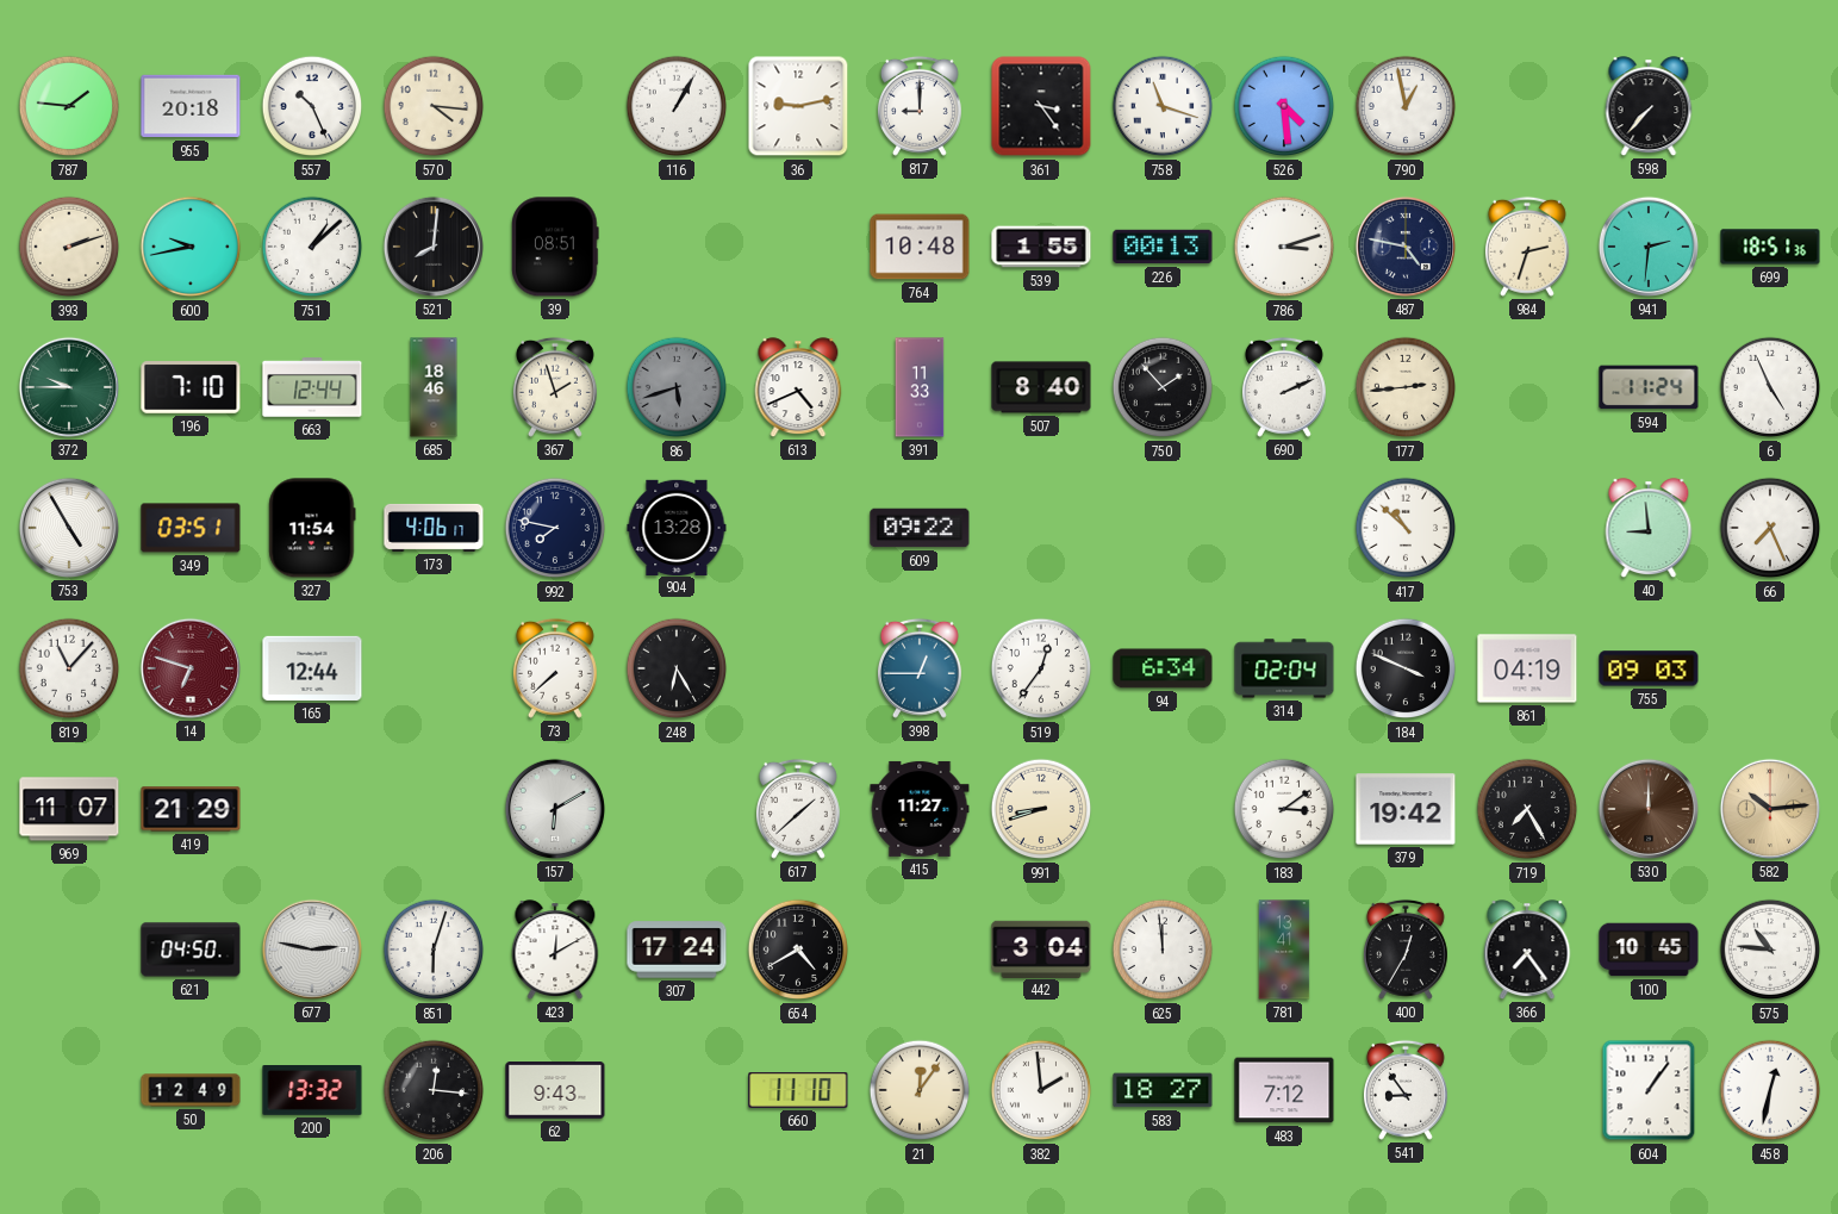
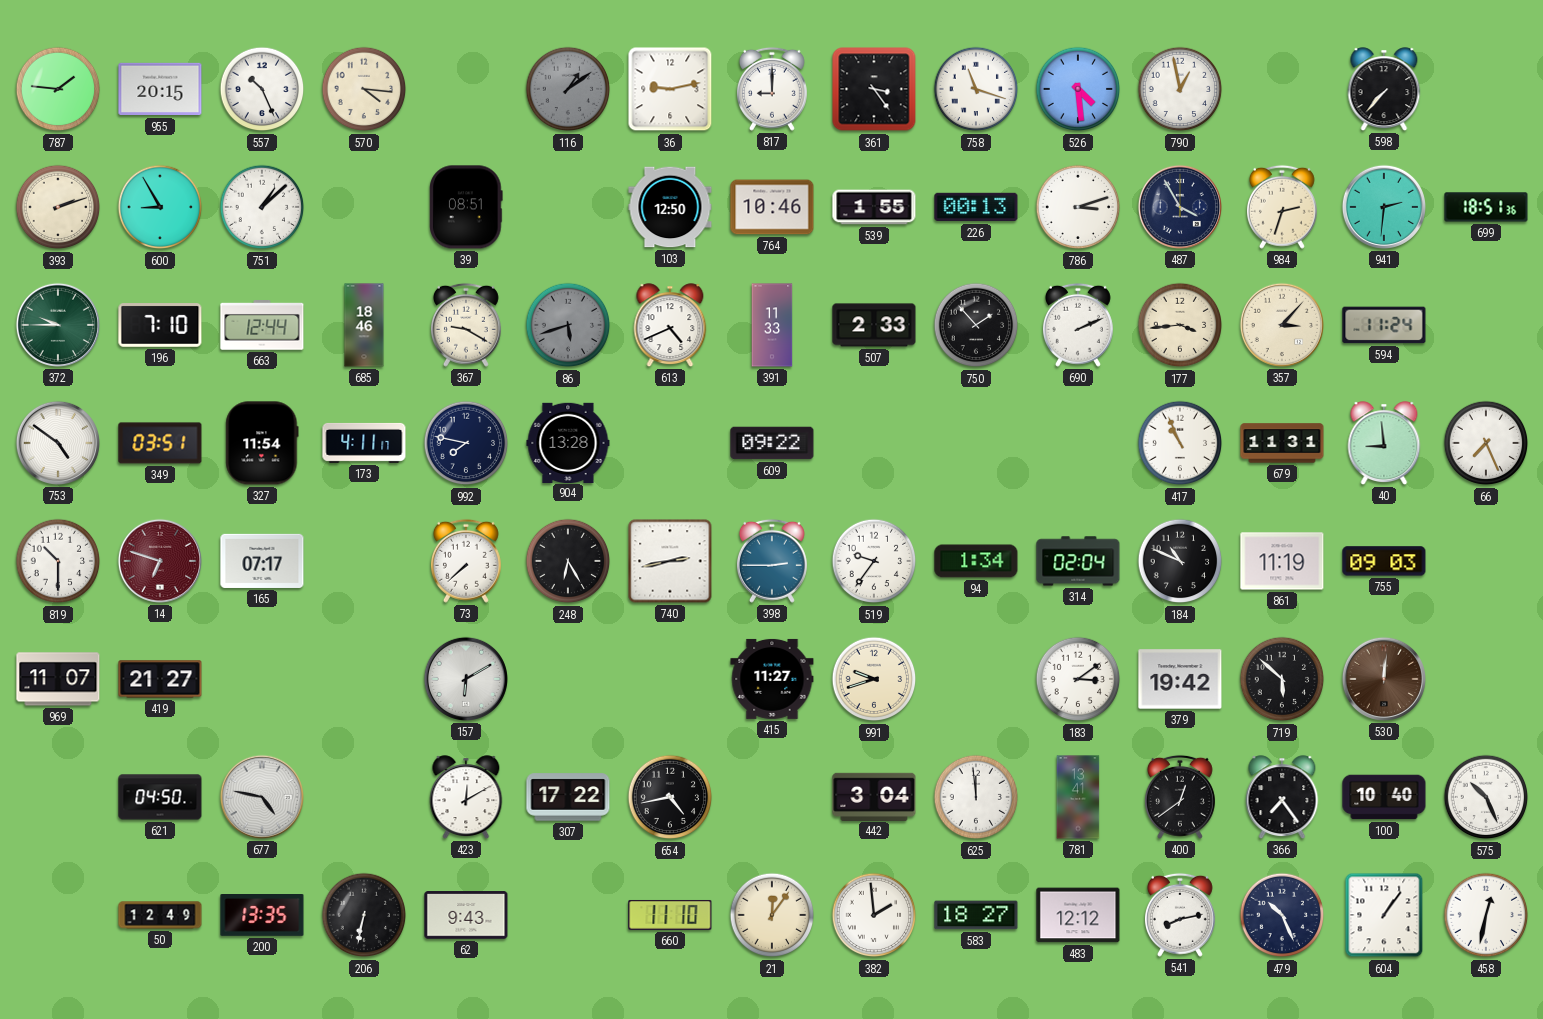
955: 20:18 -> 20:15
116: 1:05 -> 1:09
116 dial: white -> grey
600: 9:43 -> 8:55
521: 8:01 -> none
103: none -> 12:50
764: 10:48 -> 10:46
487: 4:47 -> 3:55
367: 1:57 -> 9:20
507: 8:40 -> 2:33
177: 2:44 -> 3:44
357: none -> 3:07
6: 4:56 -> none
753: 4:55 -> 4:51
173: 4:06 -> 4:11
417: 10:52 -> 10:56
679: none -> 11:31
819: 11:07 -> 10:30
165: 12:44 -> 07:17
740: none -> 2:43
398: 12:45 -> 2:45
519: 12:36 -> 9:36
94: 6:34 -> 1:34
184: 3:49 -> 10:49
861: 04:19 -> 11:19
419: 21:29 -> 21:27
617: 1:38 -> none
991: 8:42 -> 9:42
719: 7:25 -> 5:52
530: 12:00 -> 12:01
582: 10:14 -> none
677: 2:47 -> 4:47
851: 6:03 -> none
307: 17:24 -> 17:22
654: 4:40 -> 4:43
400: 12:35 -> 12:39
100: 10:45 -> 10:40
575: 10:46 -> 10:26
200: 13:32 -> 13:35
206: 12:16 -> 6:32
483: 7:12 -> 12:12
541: 8:54 -> 8:13
479: none -> 10:26
